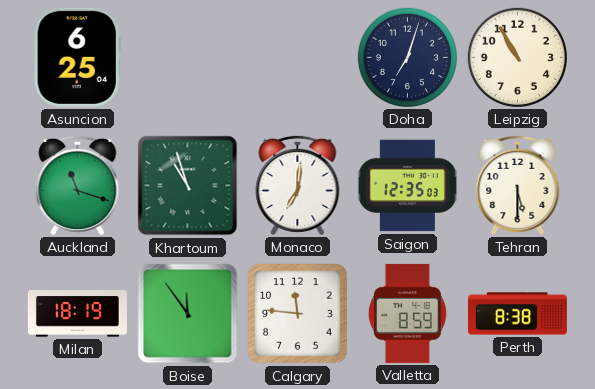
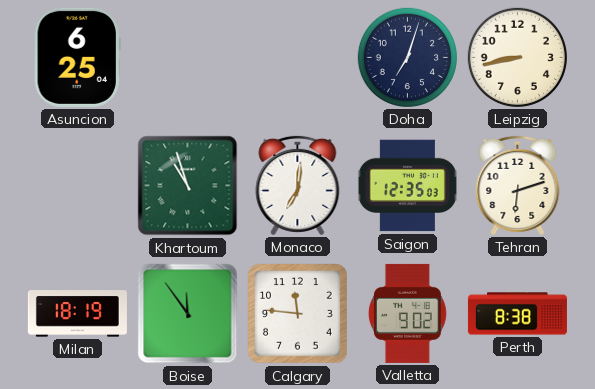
Leipzig: 10:55 -> 8:43
Auckland: 11:18 -> none
Tehran: 5:30 -> 6:12
Valletta: 8:59 -> 9:02
